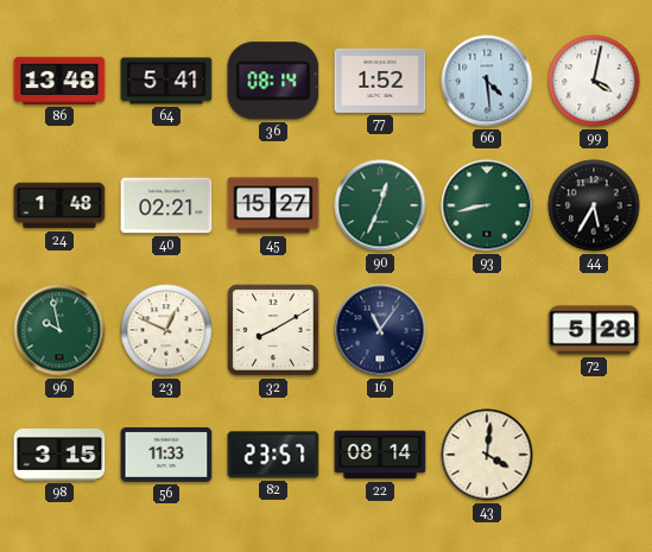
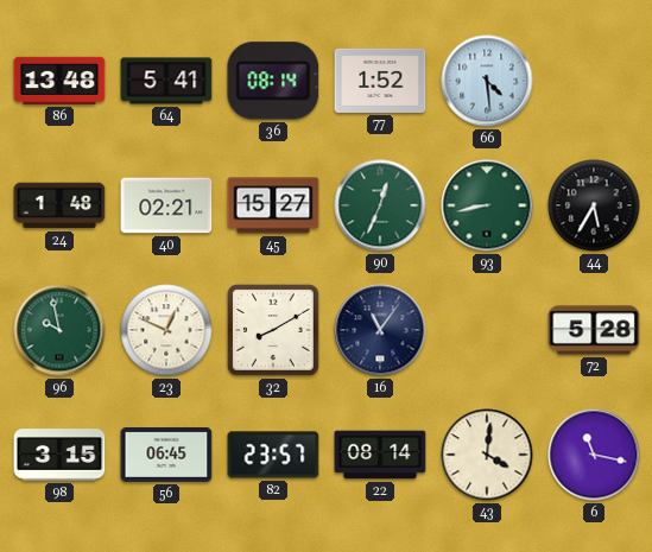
99: 4:02 -> none
56: 11:33 -> 06:45
6: none -> 11:17
